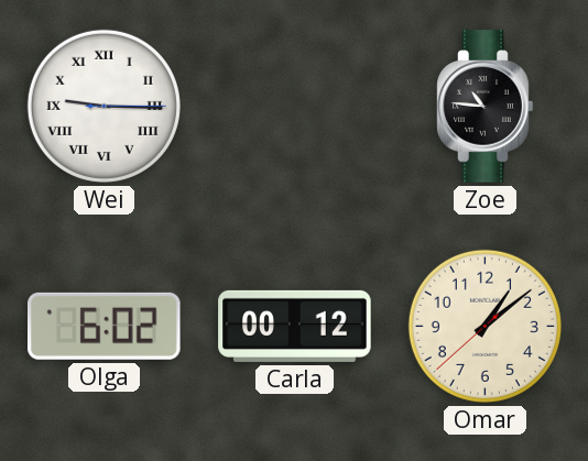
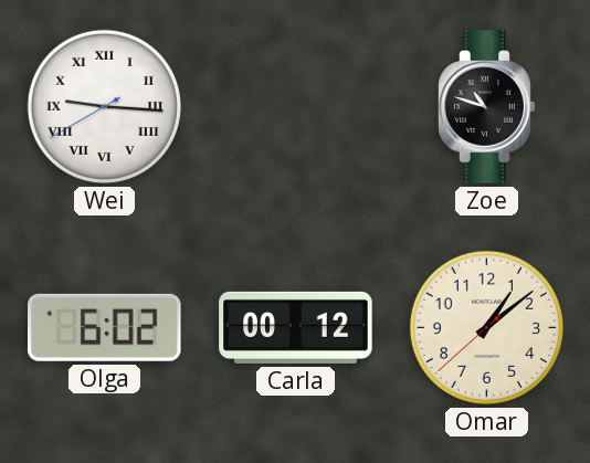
Wei: 9:15:15 -> 9:15:40
Zoe: 10:46 -> 10:48
